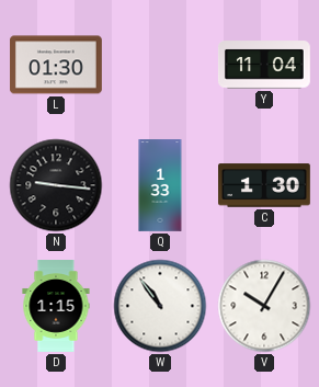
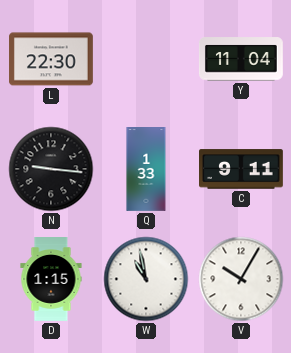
L: 01:30 -> 22:30
C: 1:30 -> 9:11
W: 10:54 -> 10:58
